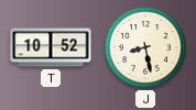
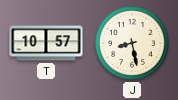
T: 10:52 -> 10:57
